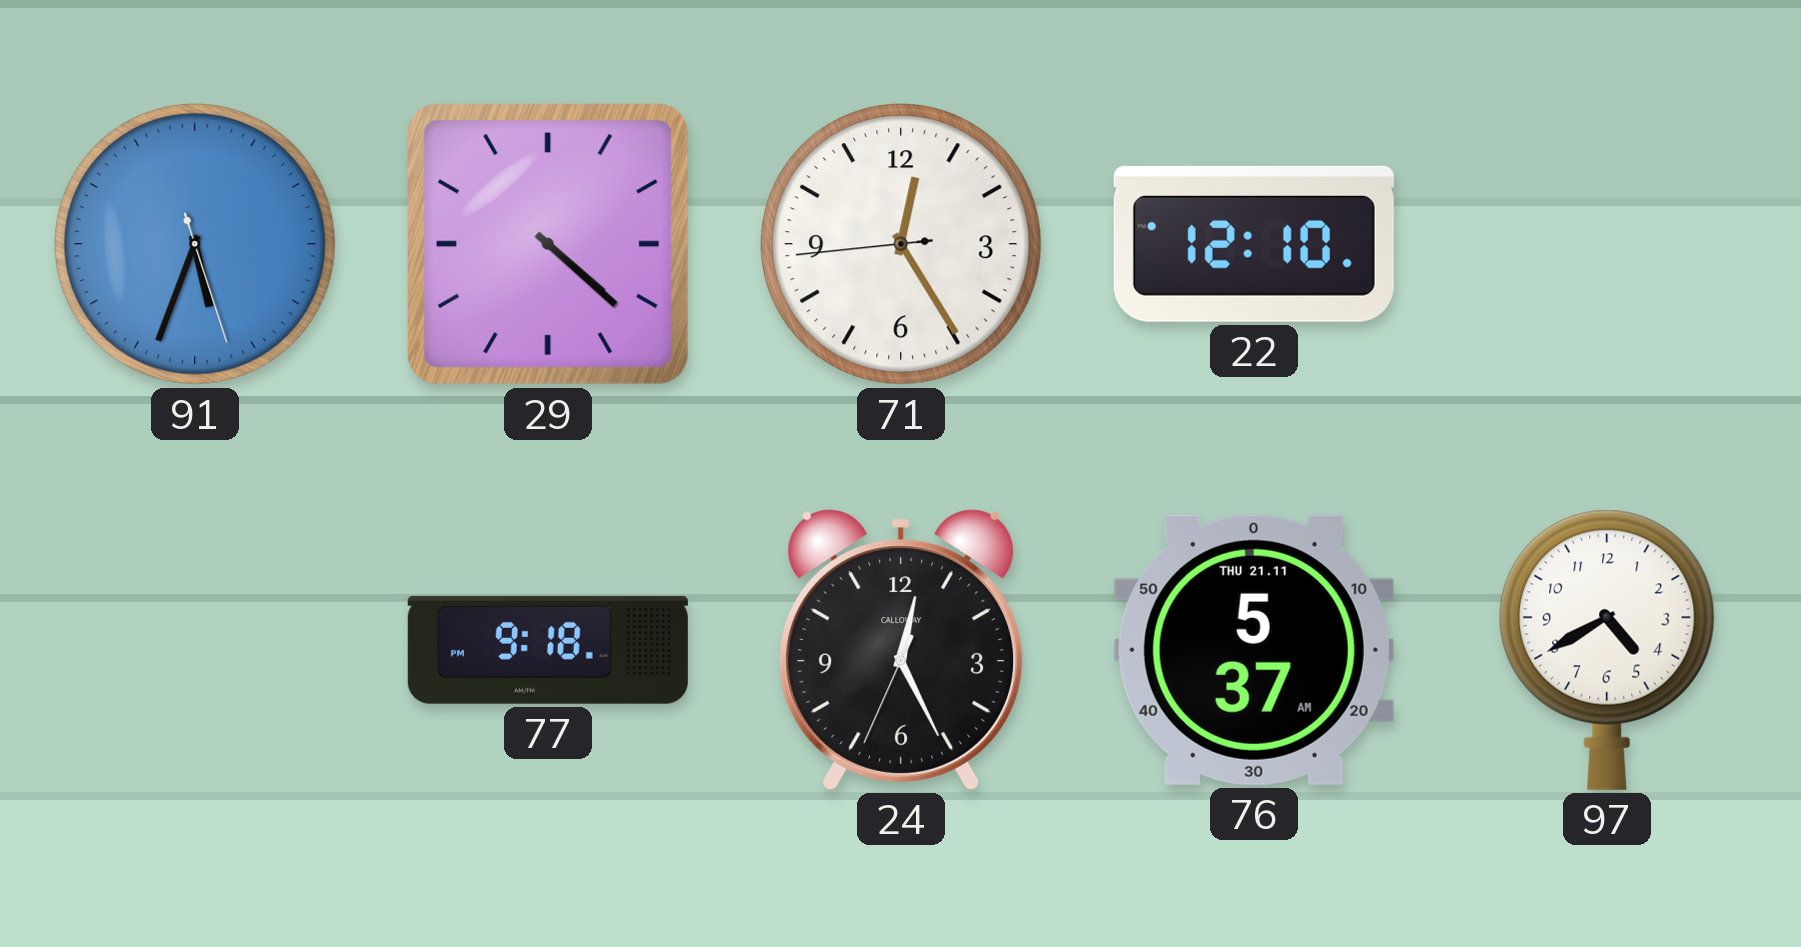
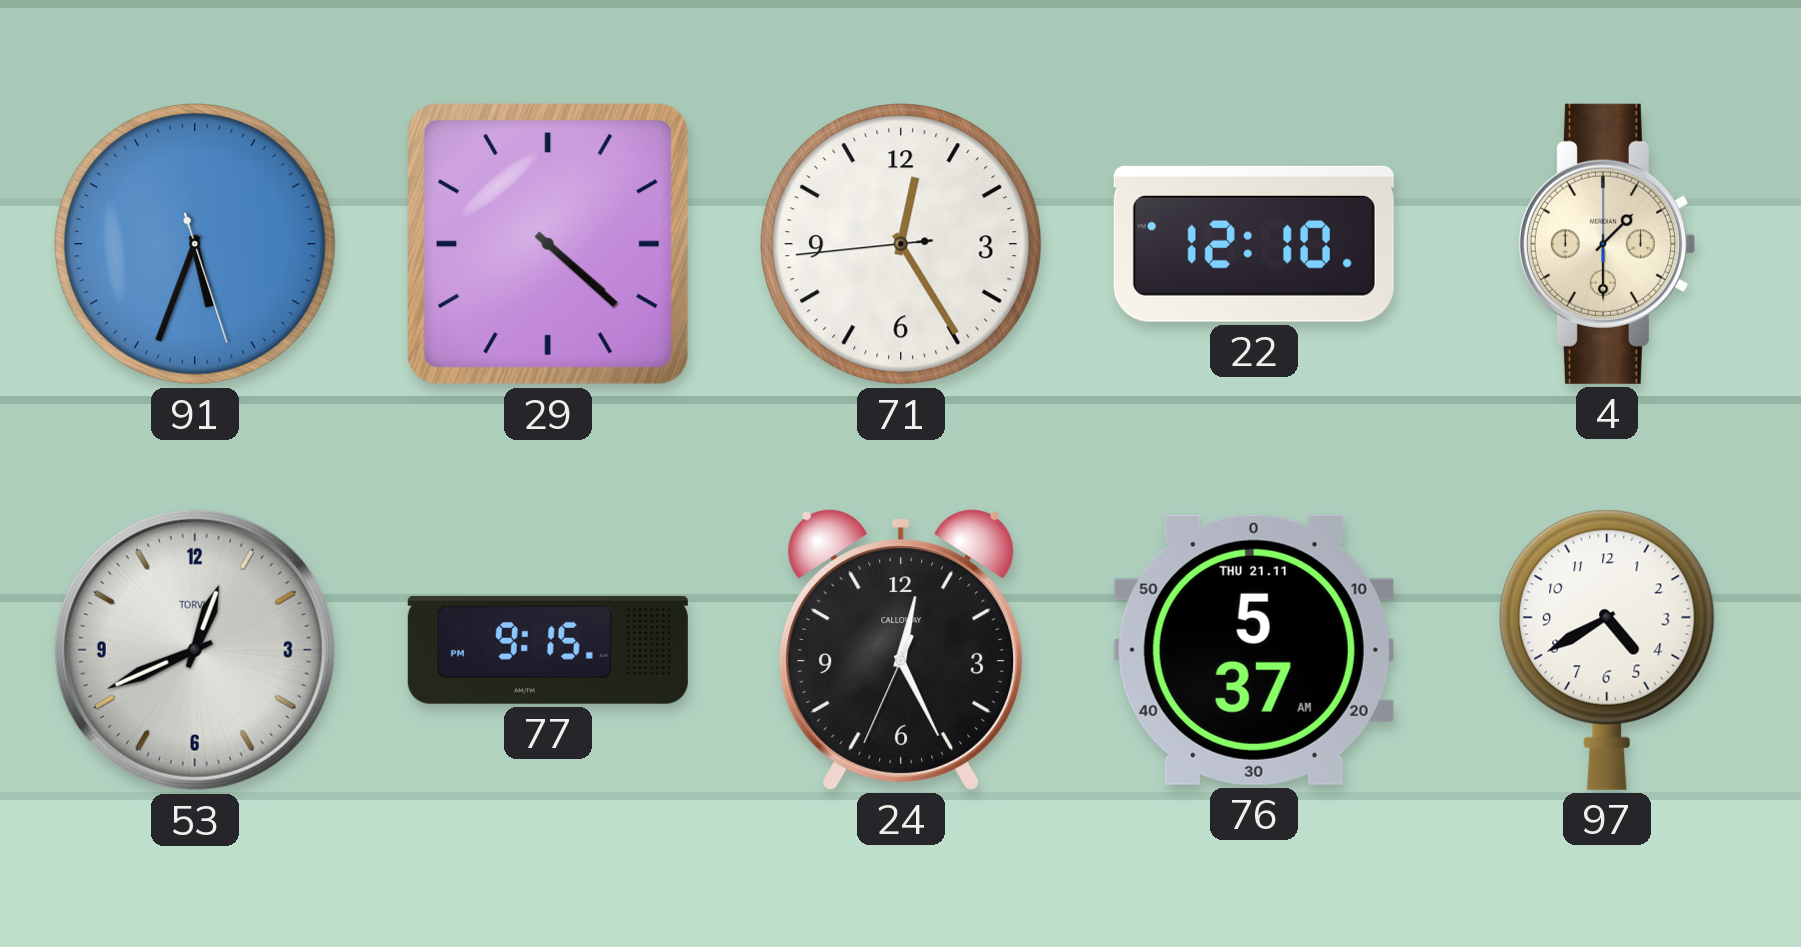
4: none -> 1:30
53: none -> 12:41
77: 9:18 -> 9:15
